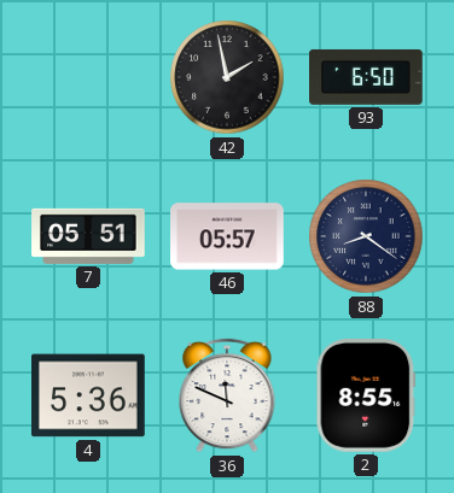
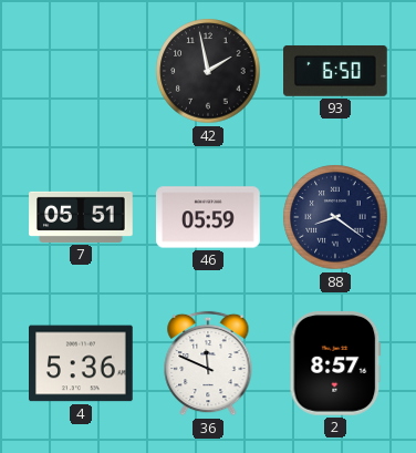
46: 05:57 -> 05:59
2: 8:55 -> 8:57
